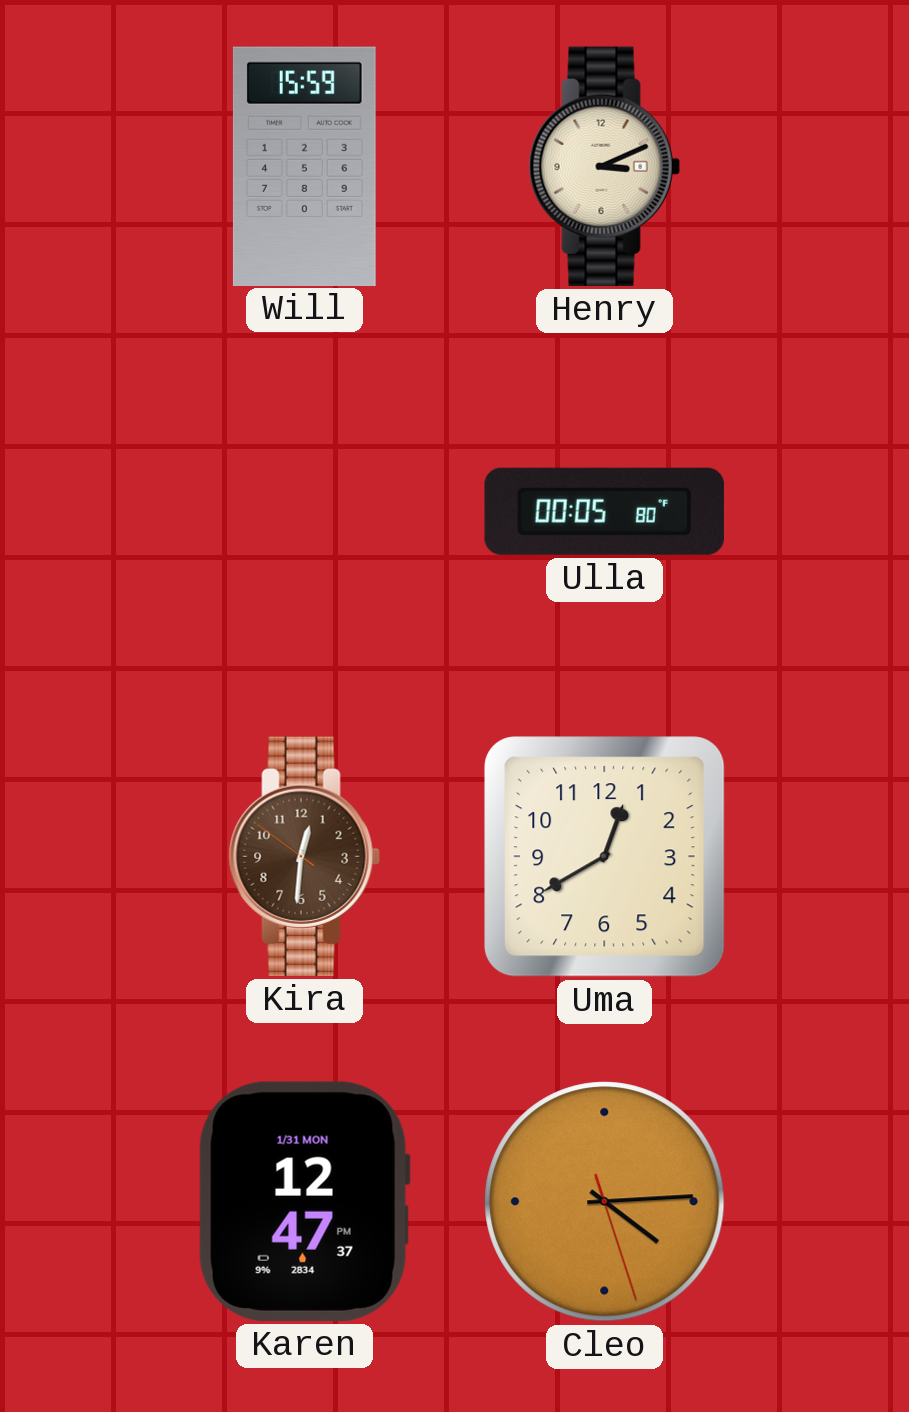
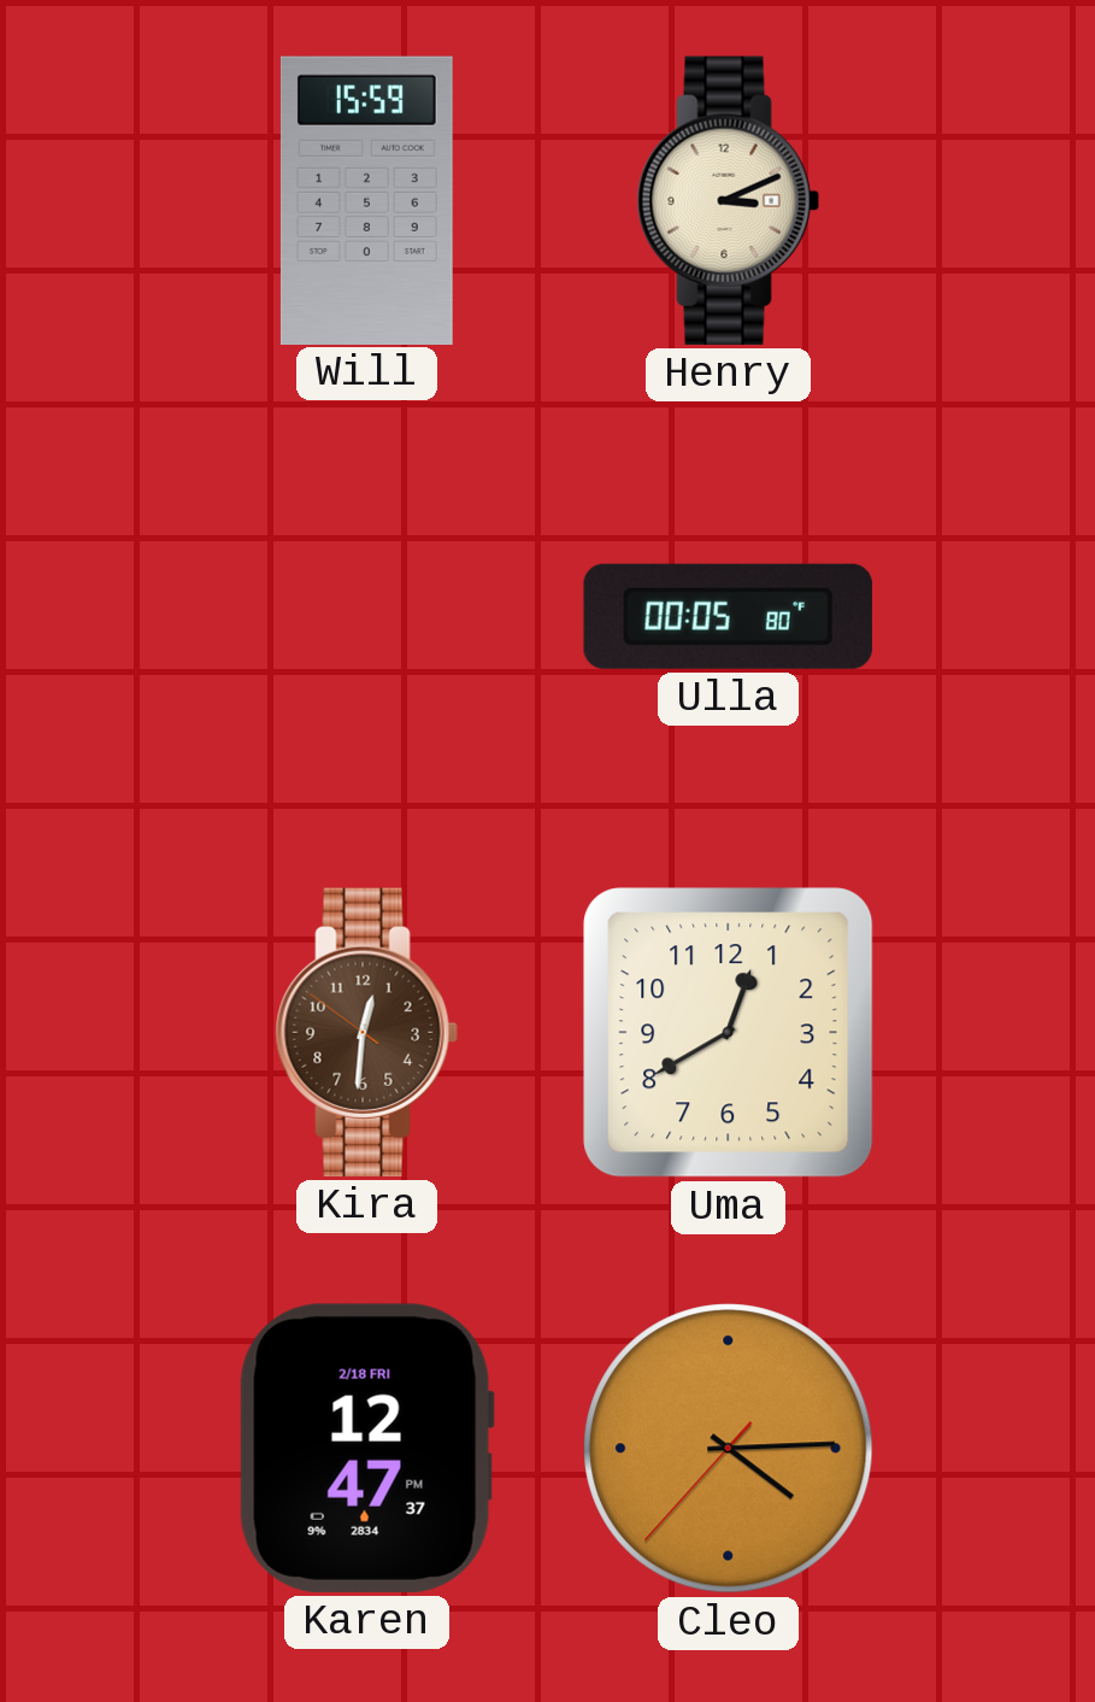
Karen date: 1/31 MON -> 2/18 FRI
Cleo: 4:14:27 -> 4:14:37
